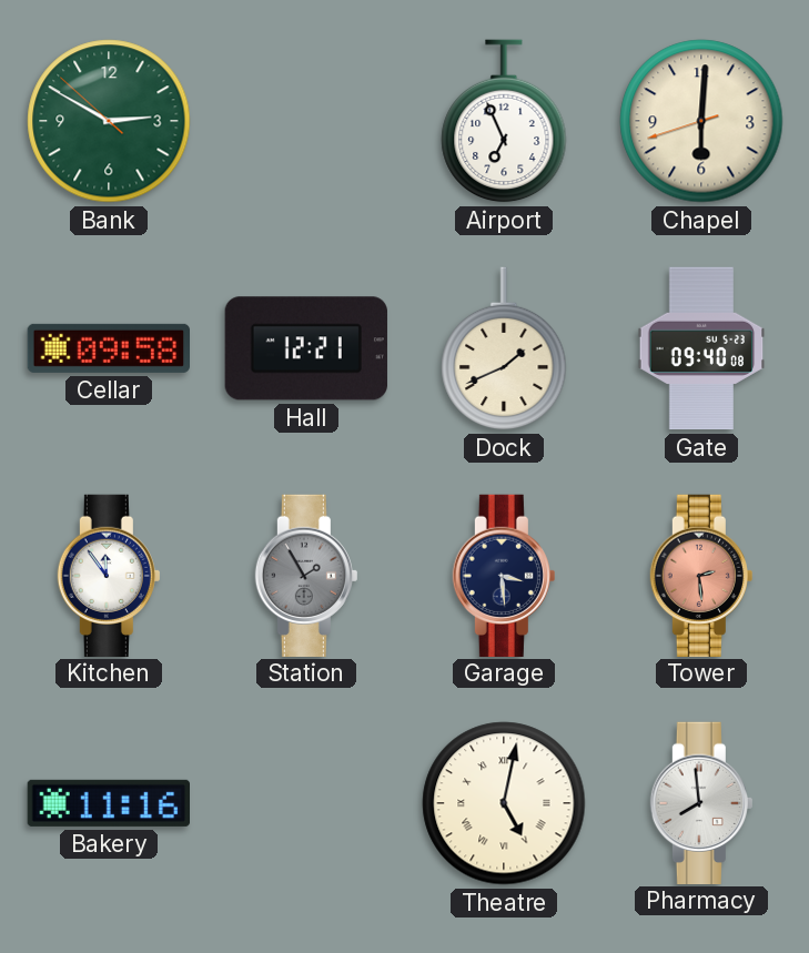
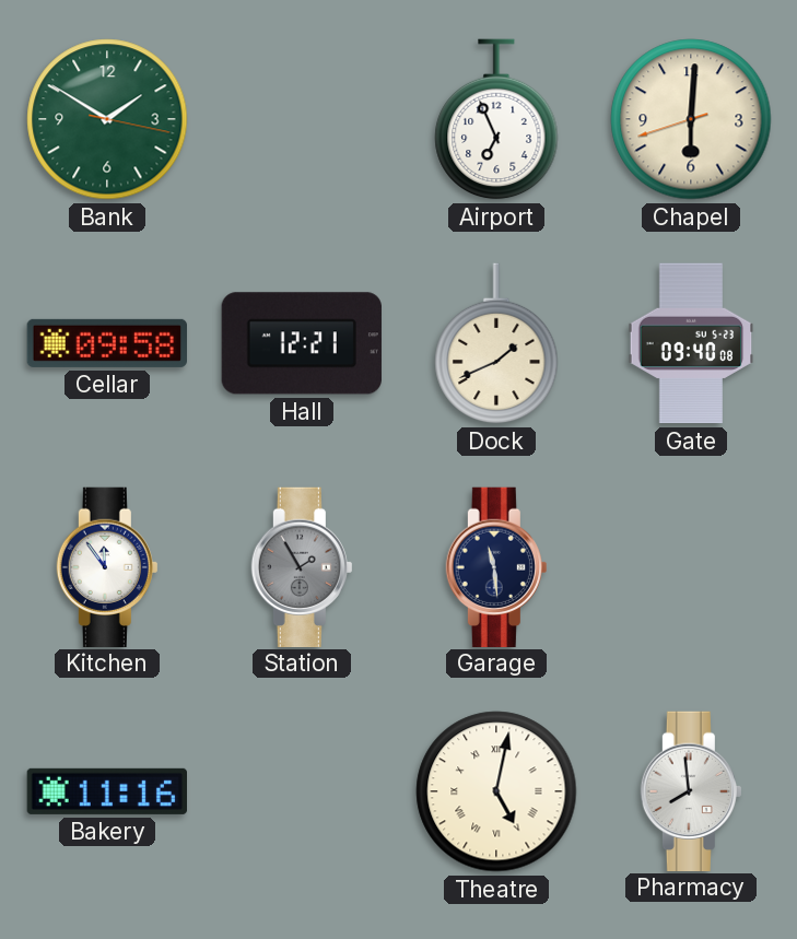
Bank: 2:49 -> 1:50
Garage: 3:29 -> 11:29
Tower: 2:29 -> none
